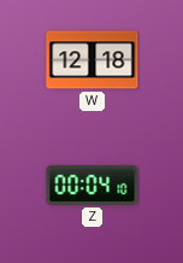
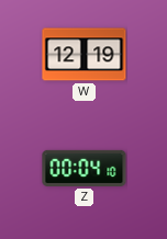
W: 12:18 -> 12:19
